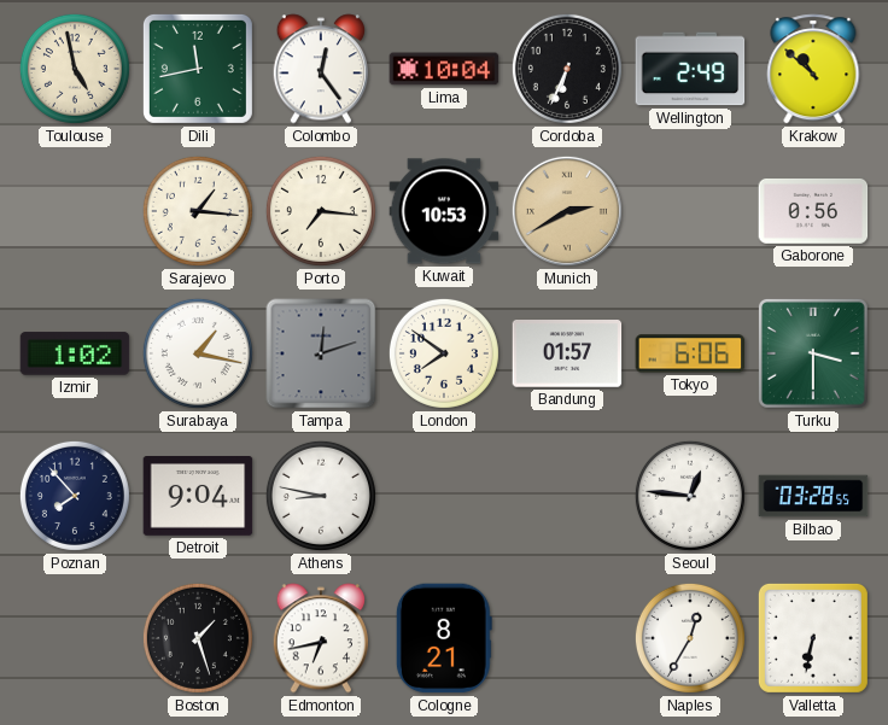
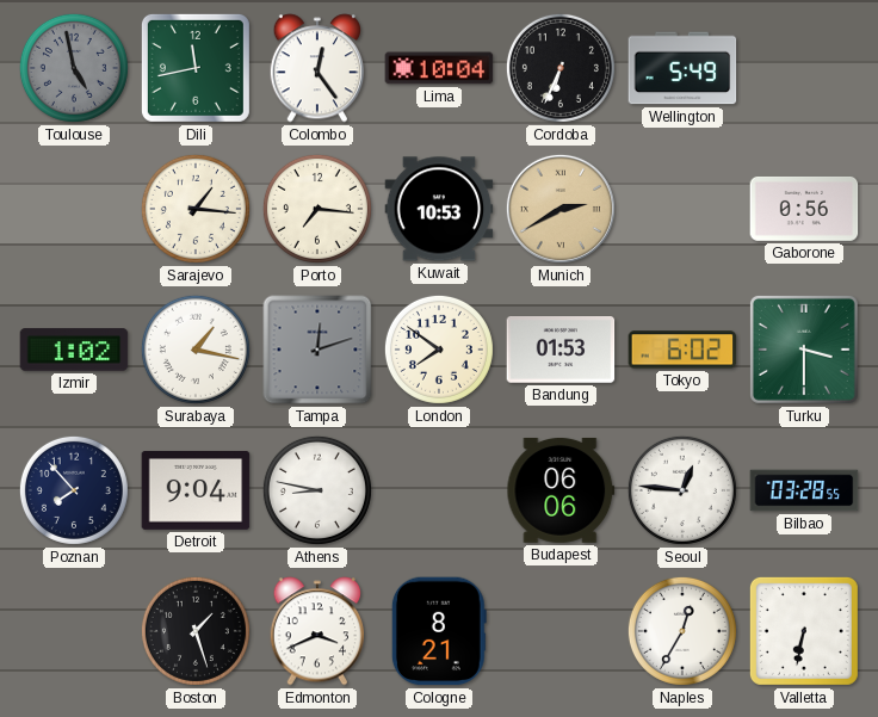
Toulouse dial: cream -> grey
Wellington: 2:49 -> 5:49
Krakow: 10:52 -> none
Bandung: 01:57 -> 01:53
Tokyo: 6:06 -> 6:02
Budapest: none -> 06:06
Edmonton: 6:43 -> 3:41
